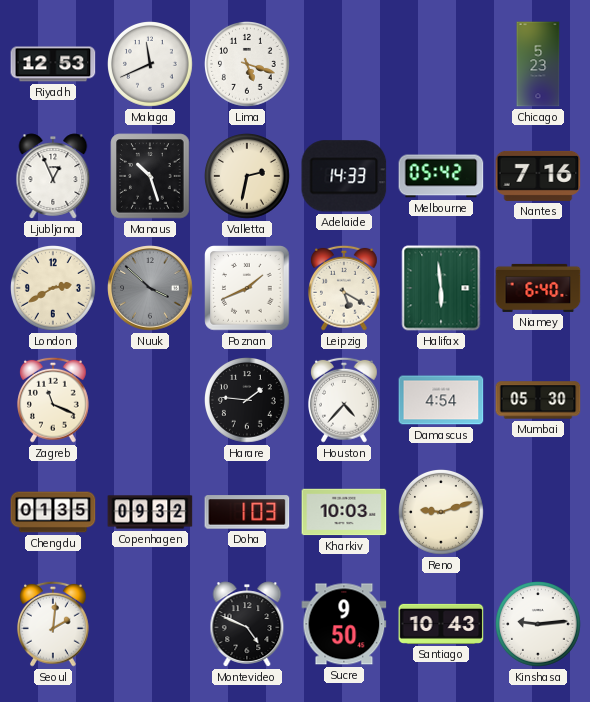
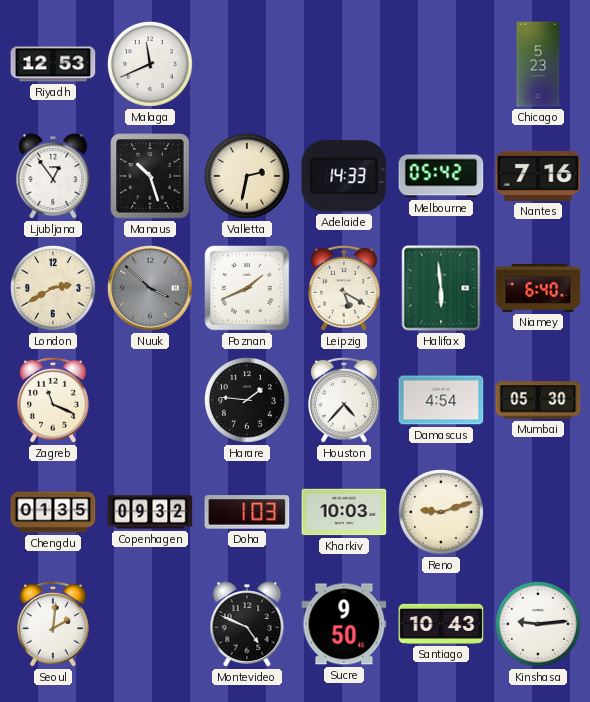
Lima: 5:18 -> none
Ljubljana: 12:56 -> 12:54
